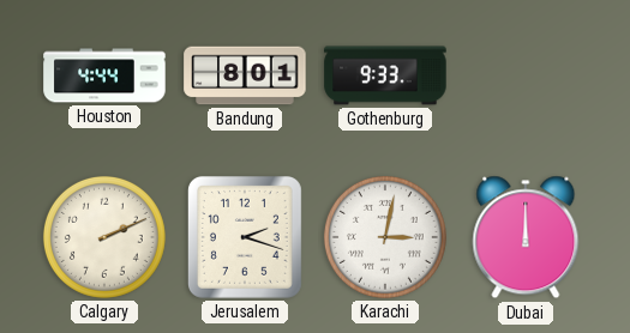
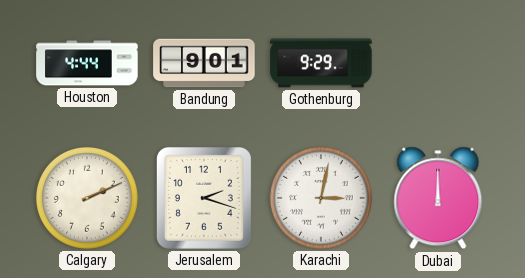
Bandung: 8:01 -> 9:01
Gothenburg: 9:33 -> 9:29
